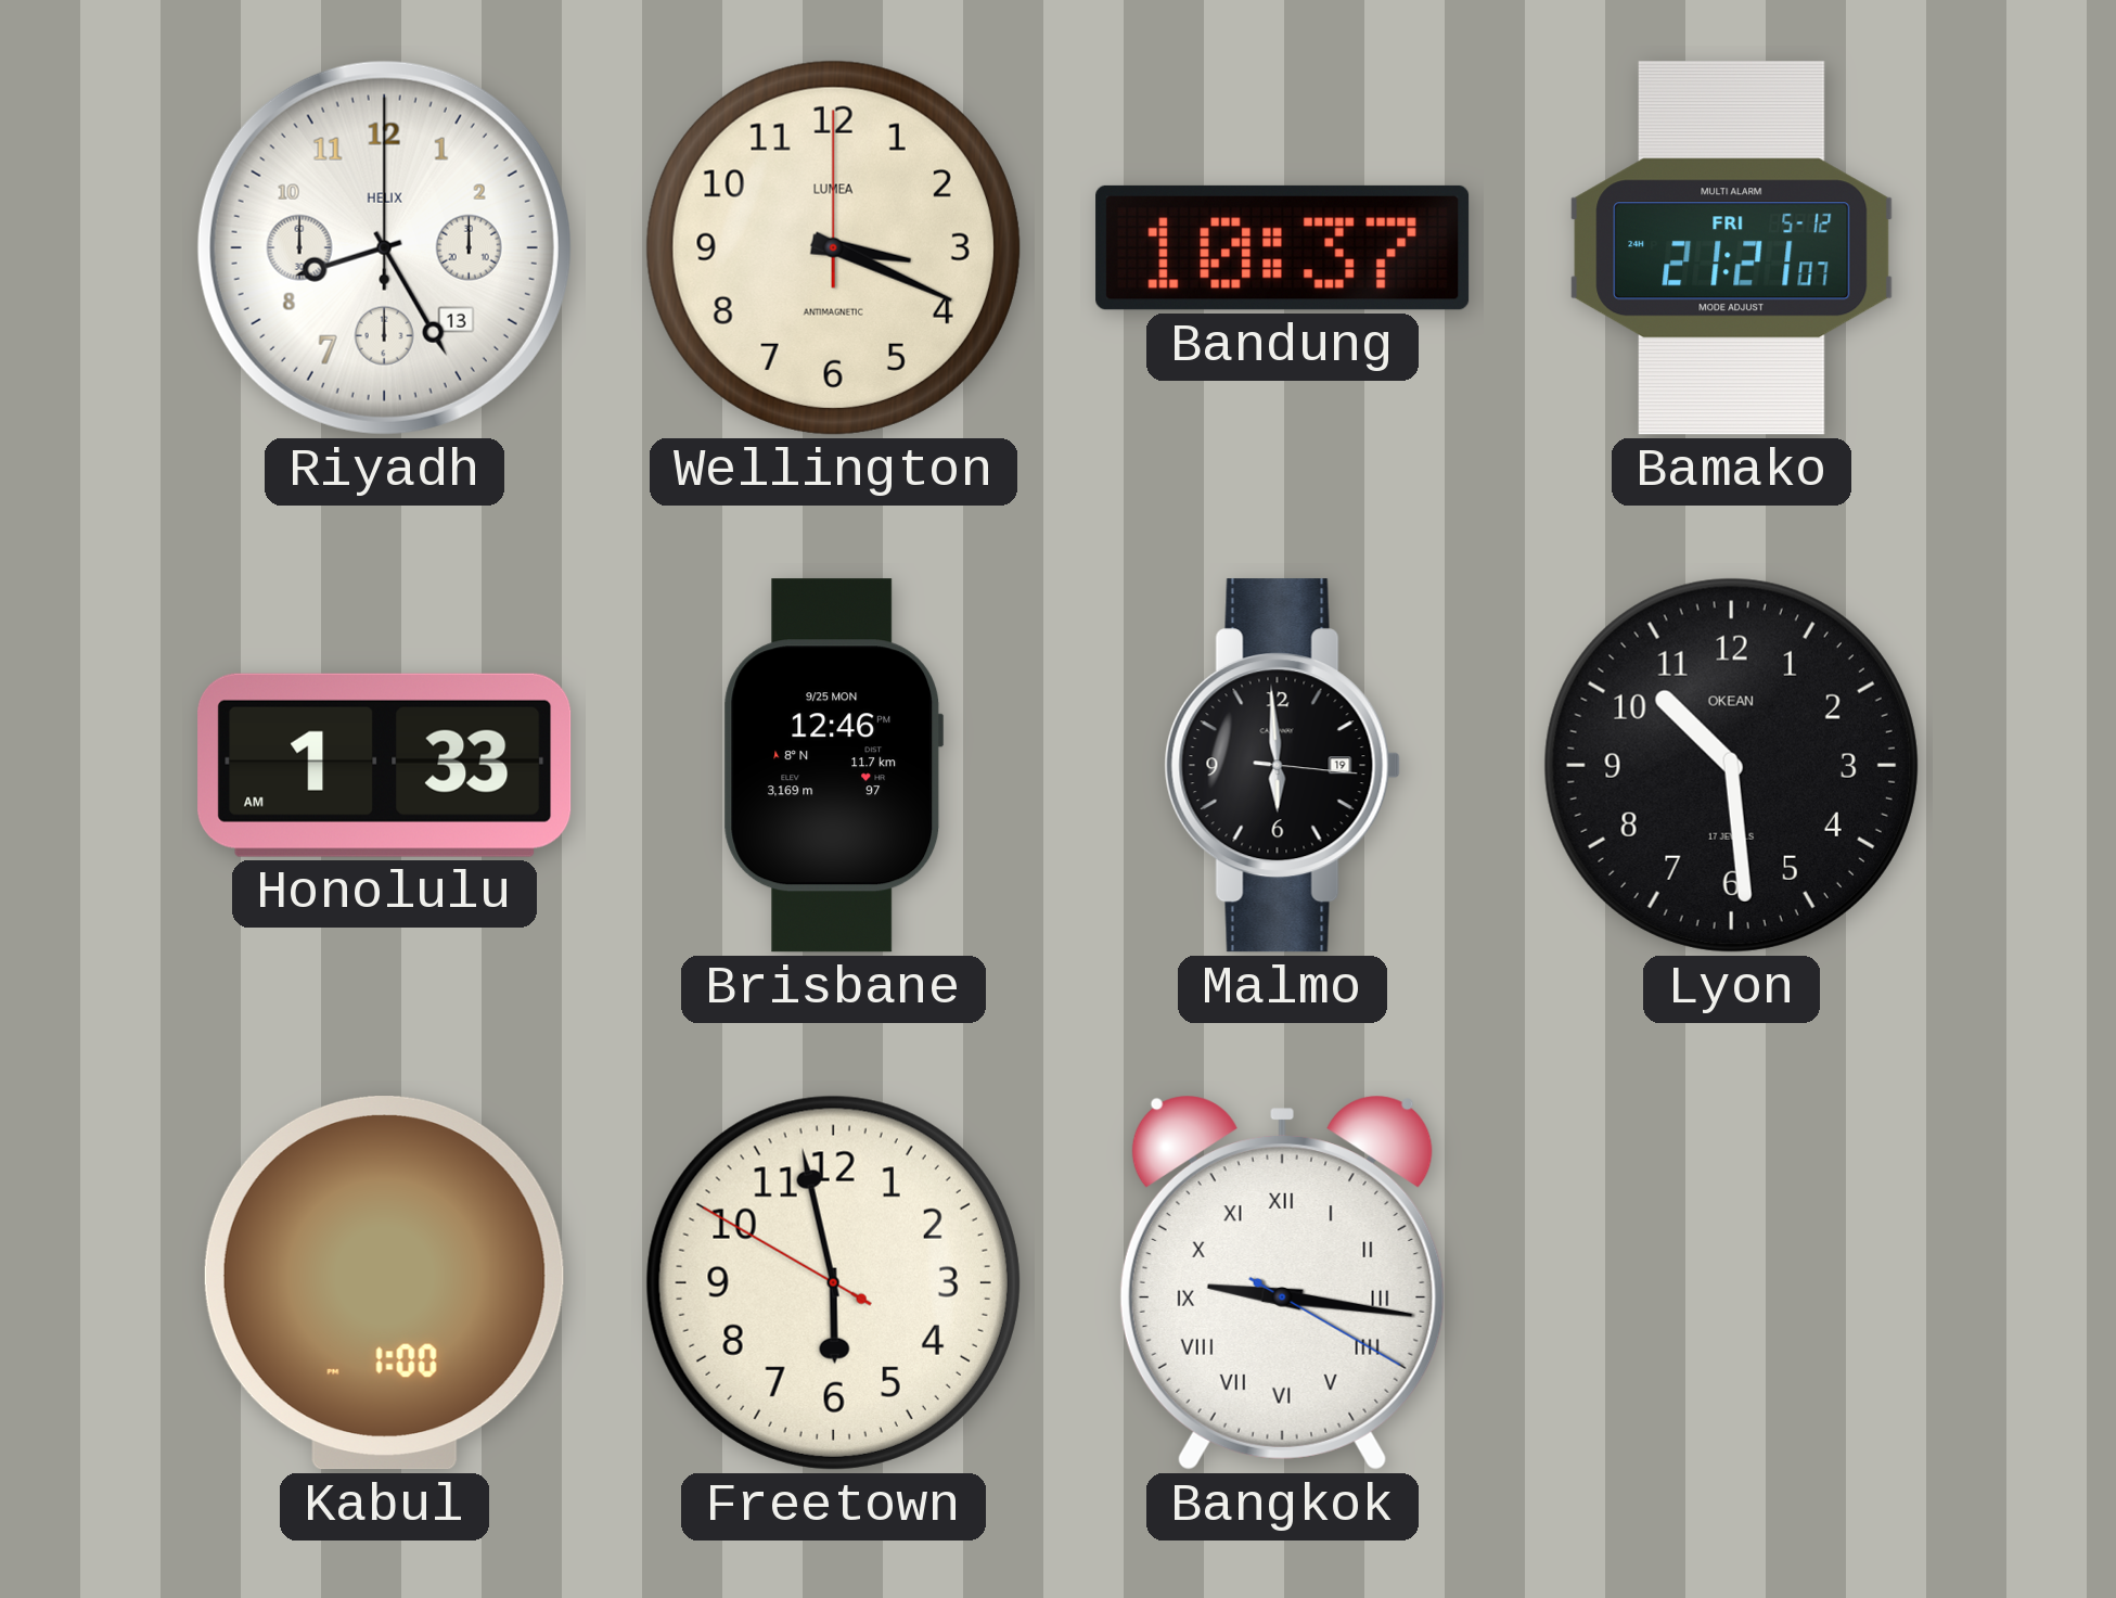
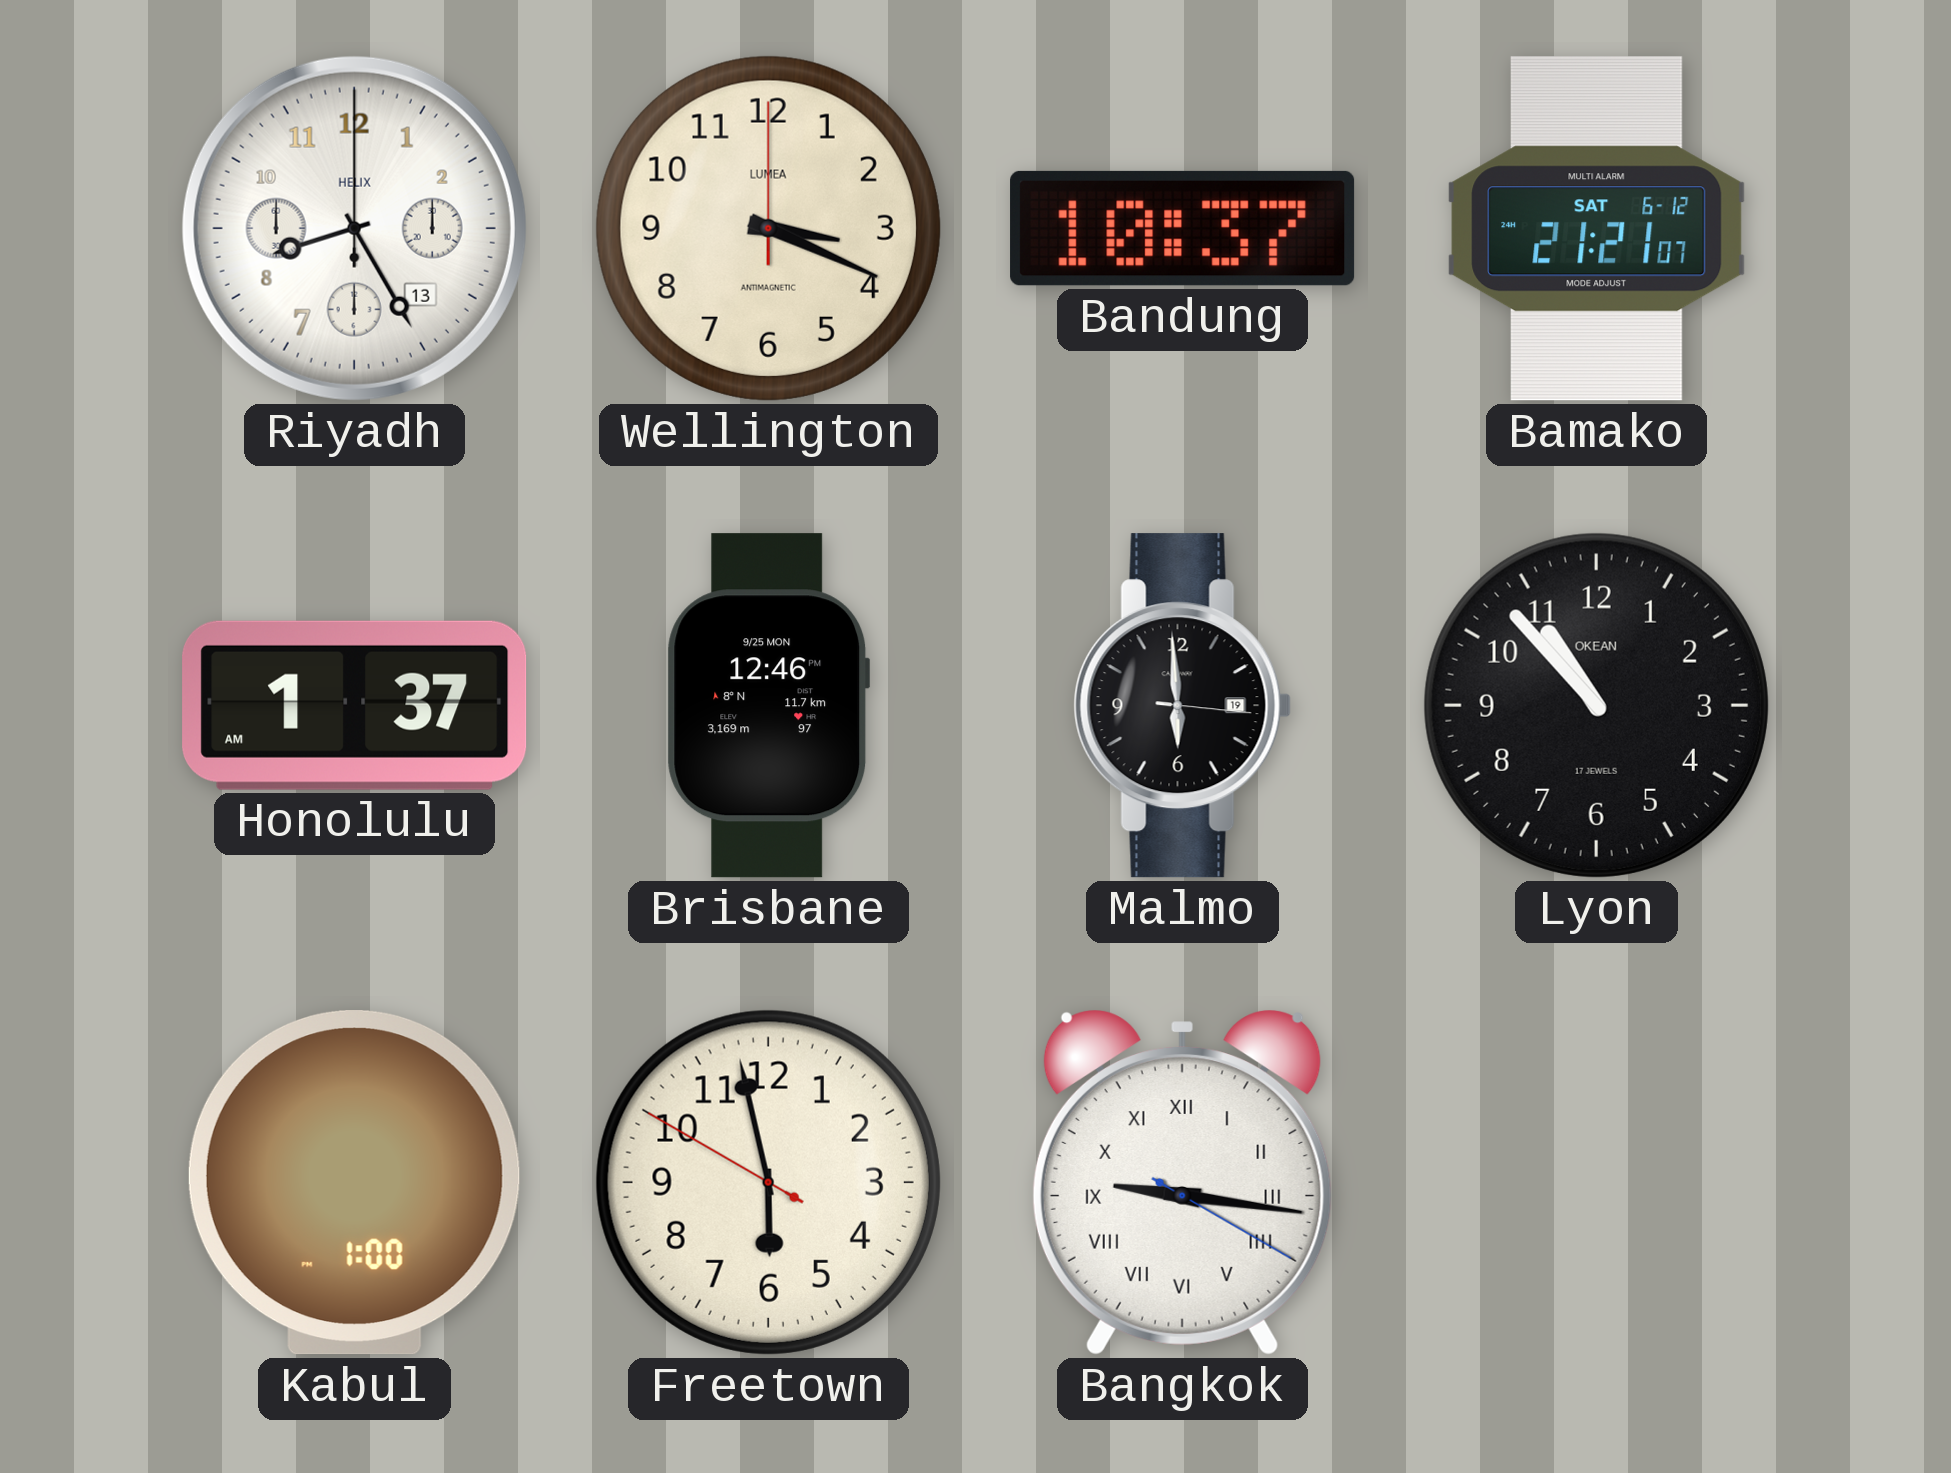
Bamako date: FRI 5-12 -> SAT 6-12
Honolulu: 1:33 -> 1:37
Lyon: 10:29 -> 10:53
